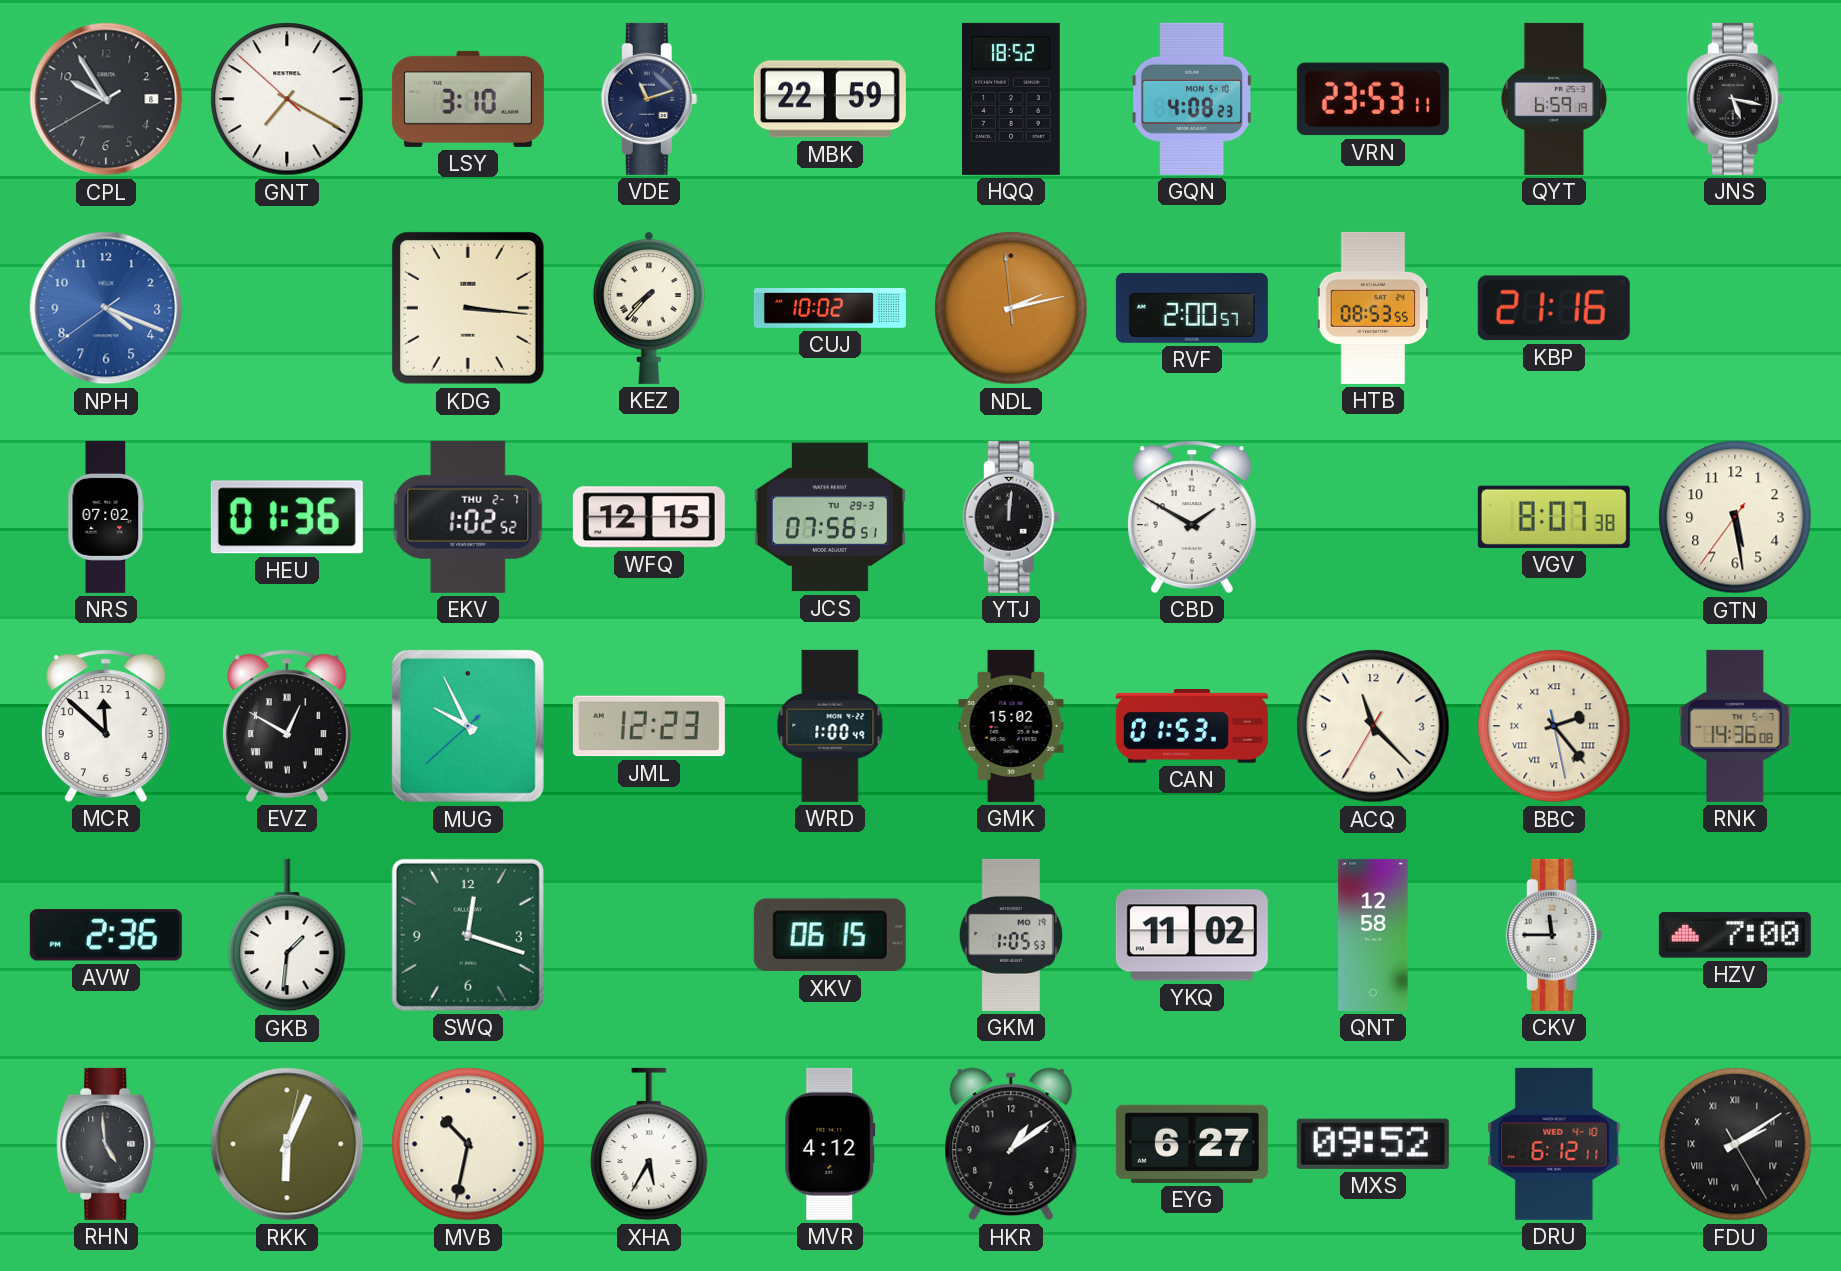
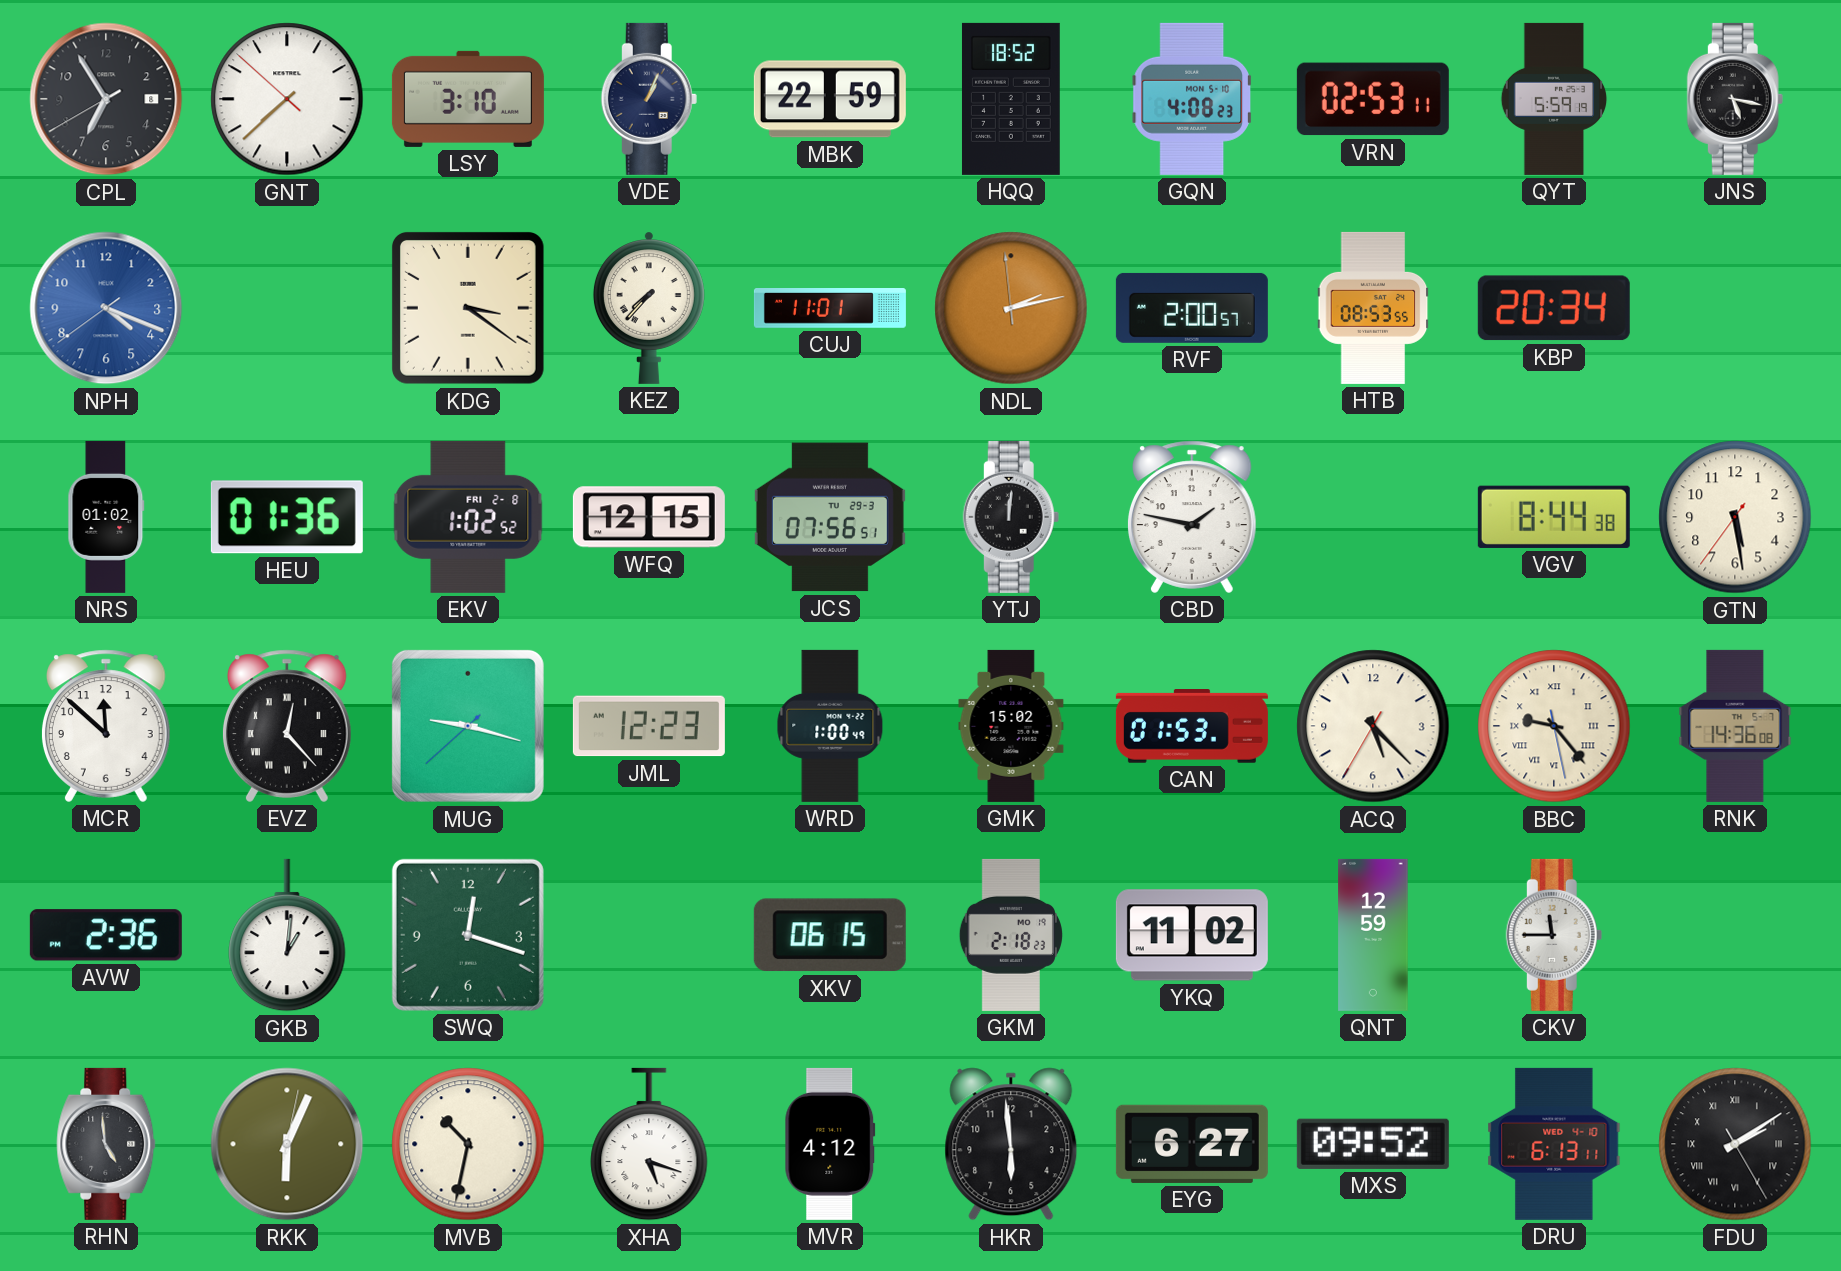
CPL: 9:54 -> 6:54
GNT: 7:19 -> 7:37
VDE: 11:12 -> 1:04
VRN: 23:53 -> 02:53
QYT: 6:59 -> 5:59
KDG: 3:16 -> 3:21
CUJ: 10:02 -> 11:01
KBP: 21:16 -> 20:34
NRS: 07:02 -> 01:02
EKV date: THU 2-7 -> FRI 2-8
CBD: 1:50 -> 1:47
VGV: 8:07 -> 8:44
EVZ: 12:50 -> 12:23
MUG: 9:55 -> 9:17
ACQ: 11:22 -> 5:22
BBC: 2:23 -> 9:23
GKB: 1:31 -> 1:01
GKM: 1:05 -> 2:18
QNT: 12:58 -> 12:59
HZV: 7:00 -> none
XHA: 5:35 -> 5:18
HKR: 1:09 -> 5:59
DRU: 6:12 -> 6:13
